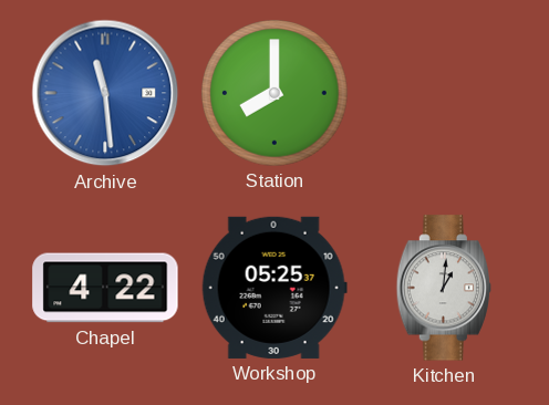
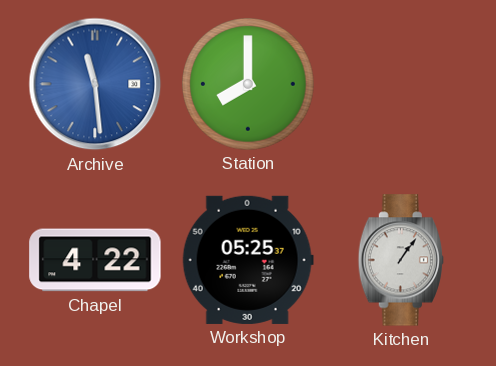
Kitchen: 1:01 -> 1:06
